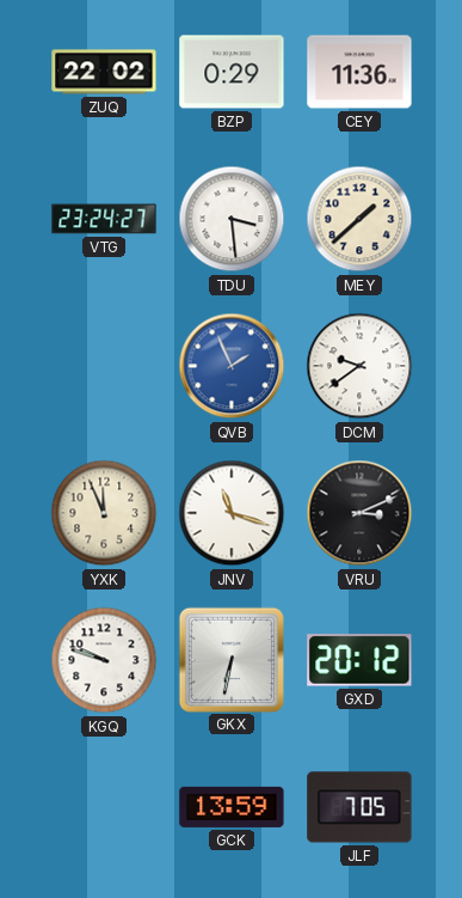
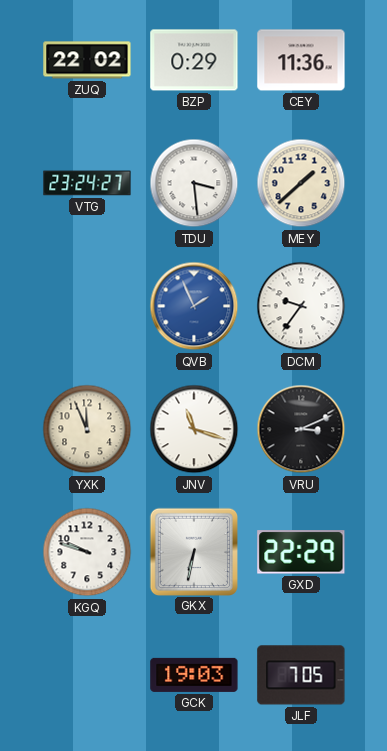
DCM: 9:39 -> 9:36
GXD: 20:12 -> 22:29
GCK: 13:59 -> 19:03
